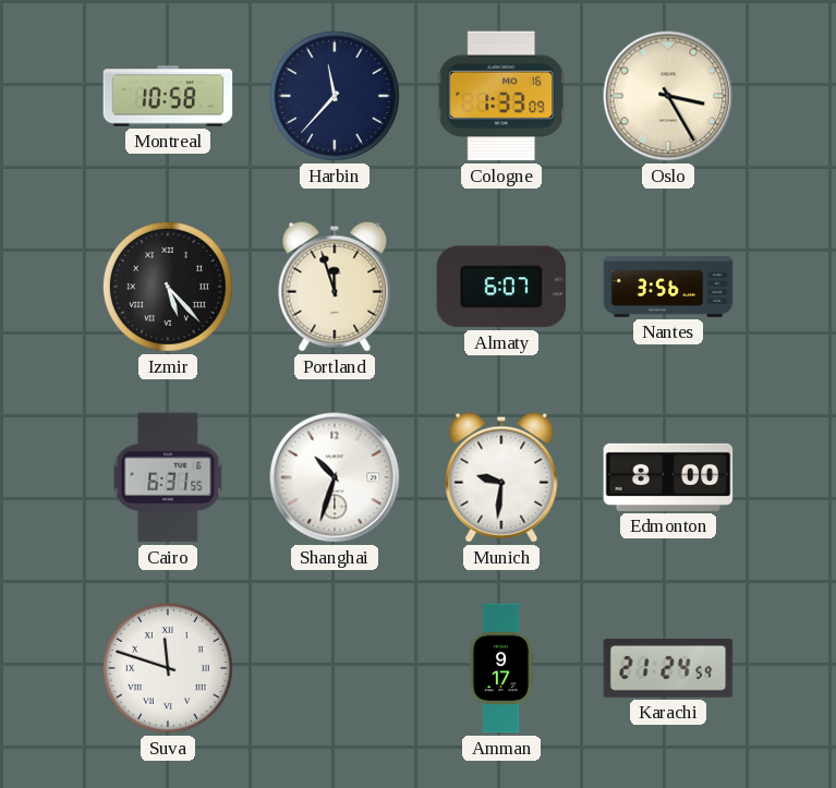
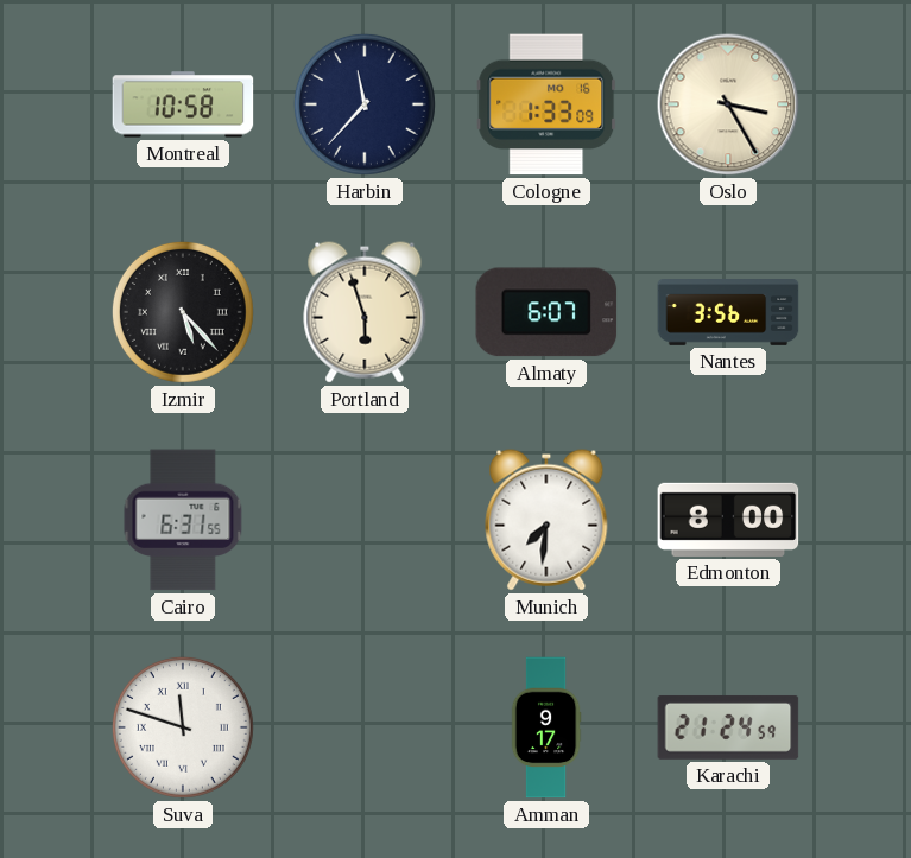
Portland: 11:57 -> 5:57
Shanghai: 10:33 -> none
Munich: 9:31 -> 7:31
